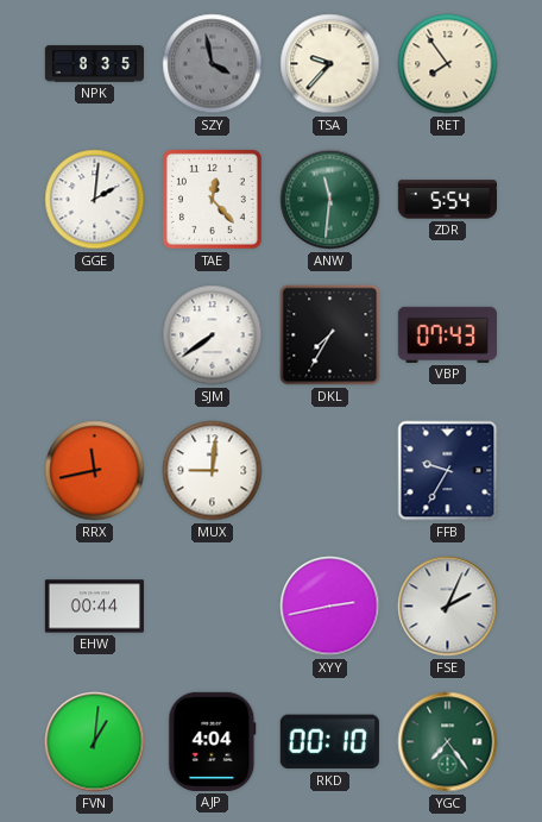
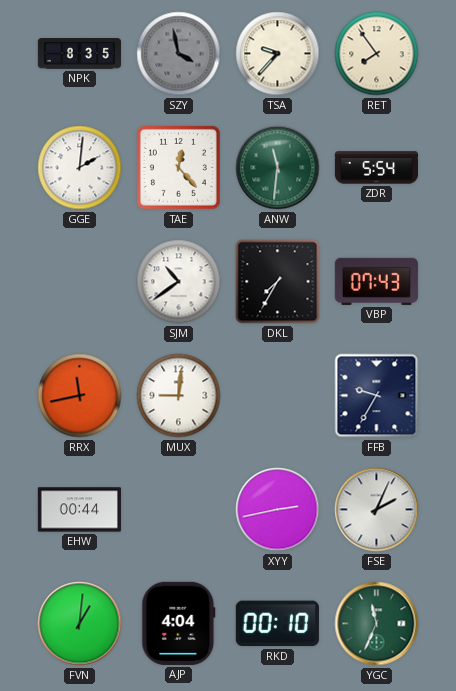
SJM: 7:39 -> 10:39
YGC: 7:24 -> 11:34
